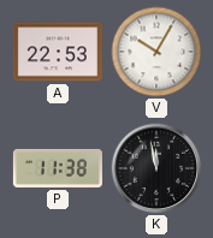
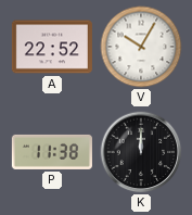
A: 22:53 -> 22:52
K: 11:58 -> 12:00
